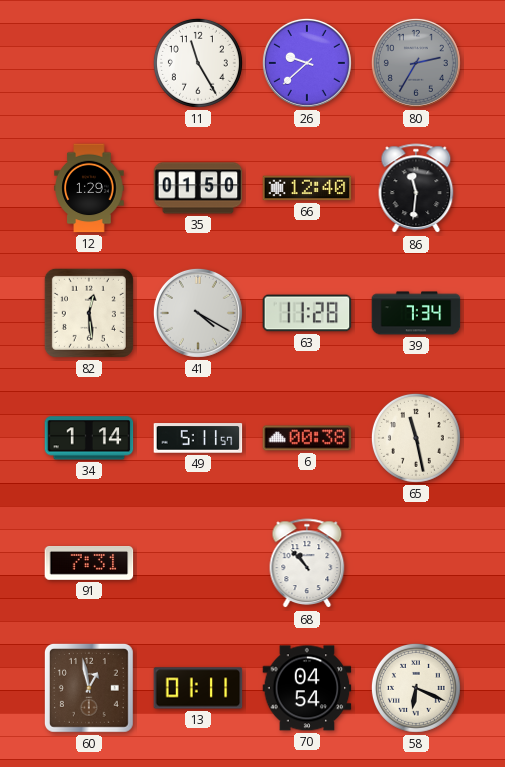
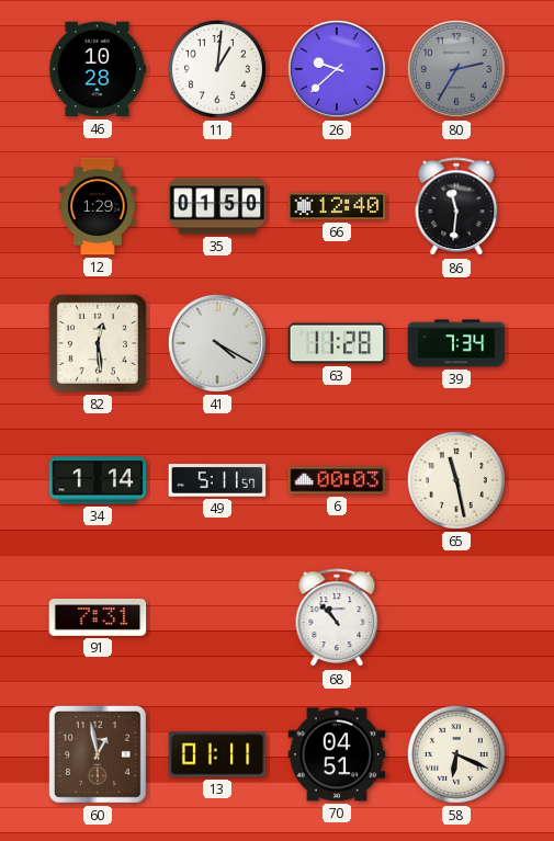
46: none -> 10:28
11: 11:25 -> 1:01
6: 00:38 -> 00:03
70: 04:54 -> 04:51
